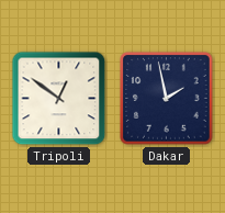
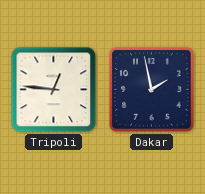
Tripoli: 12:51 -> 12:46
